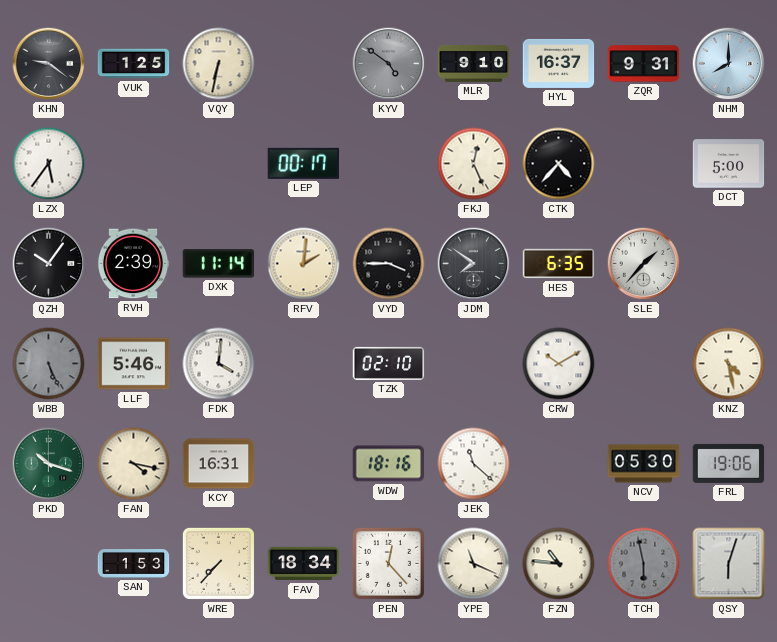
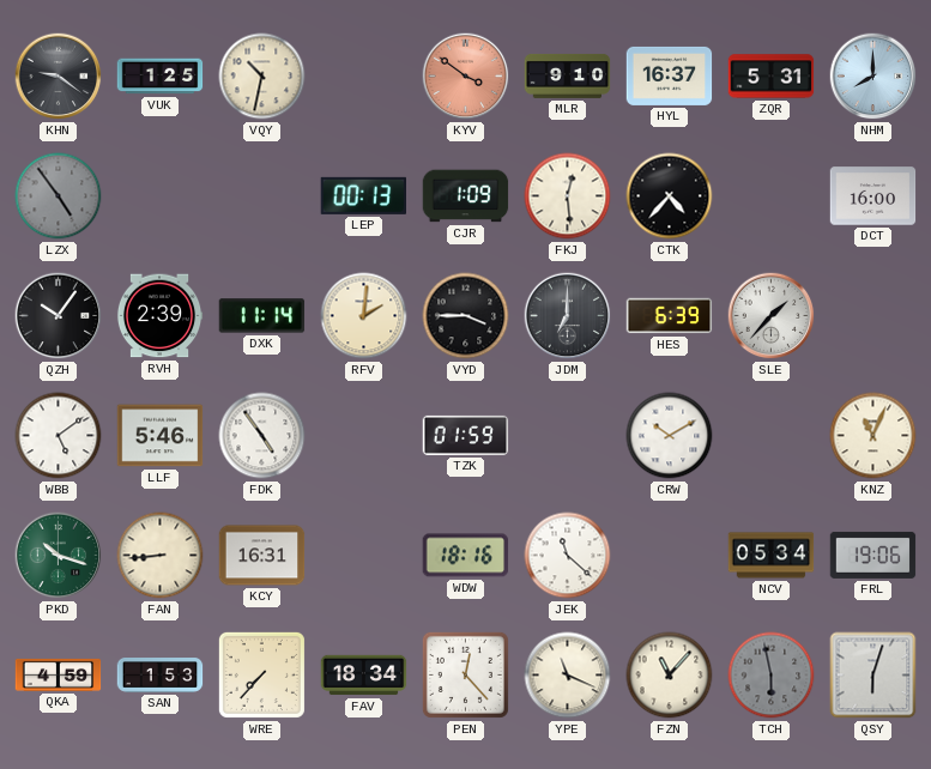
VQY: 6:32 -> 10:32
KYV: 4:51 -> 3:51
KYV dial: grey -> salmon
ZQR: 9:31 -> 5:31
LZX: 5:36 -> 4:54
LZX dial: white -> grey
LEP: 00:17 -> 00:13
CJR: none -> 1:09
FKJ: 12:26 -> 12:29
DCT: 5:00 -> 16:00
JDM: 7:51 -> 7:00
HES: 6:35 -> 6:39
WBB: 5:26 -> 5:09
WBB dial: grey -> white
FDK: 4:01 -> 4:54
TZK: 02:10 -> 01:59
KNZ: 4:28 -> 11:04
FAN: 4:17 -> 8:44
NCV: 05:30 -> 05:34
QKA: none -> 4:59
FZN: 10:46 -> 11:07
